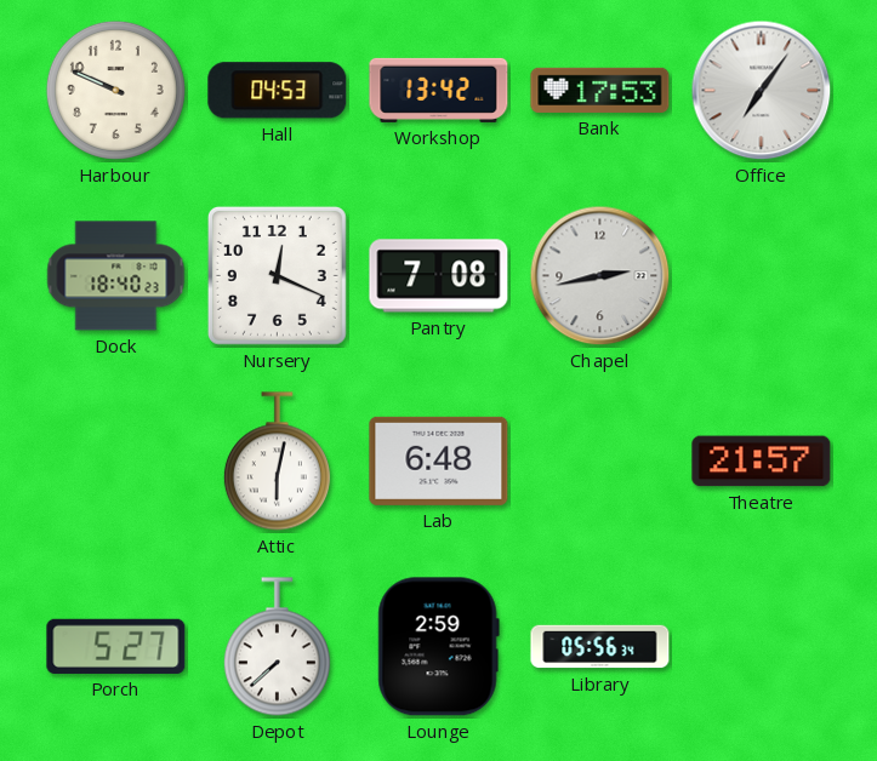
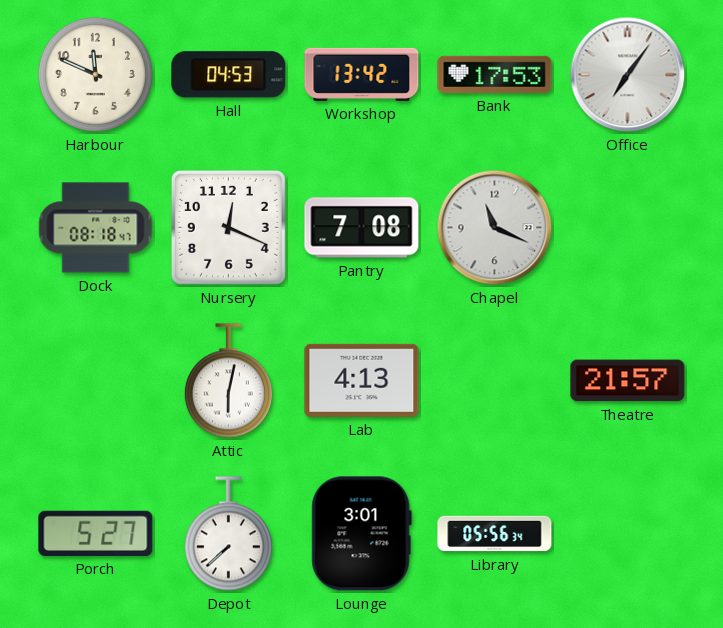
Harbour: 9:49 -> 11:49
Dock: 18:40 -> 08:18
Chapel: 2:43 -> 11:19
Lab: 6:48 -> 4:13
Lounge: 2:59 -> 3:01
